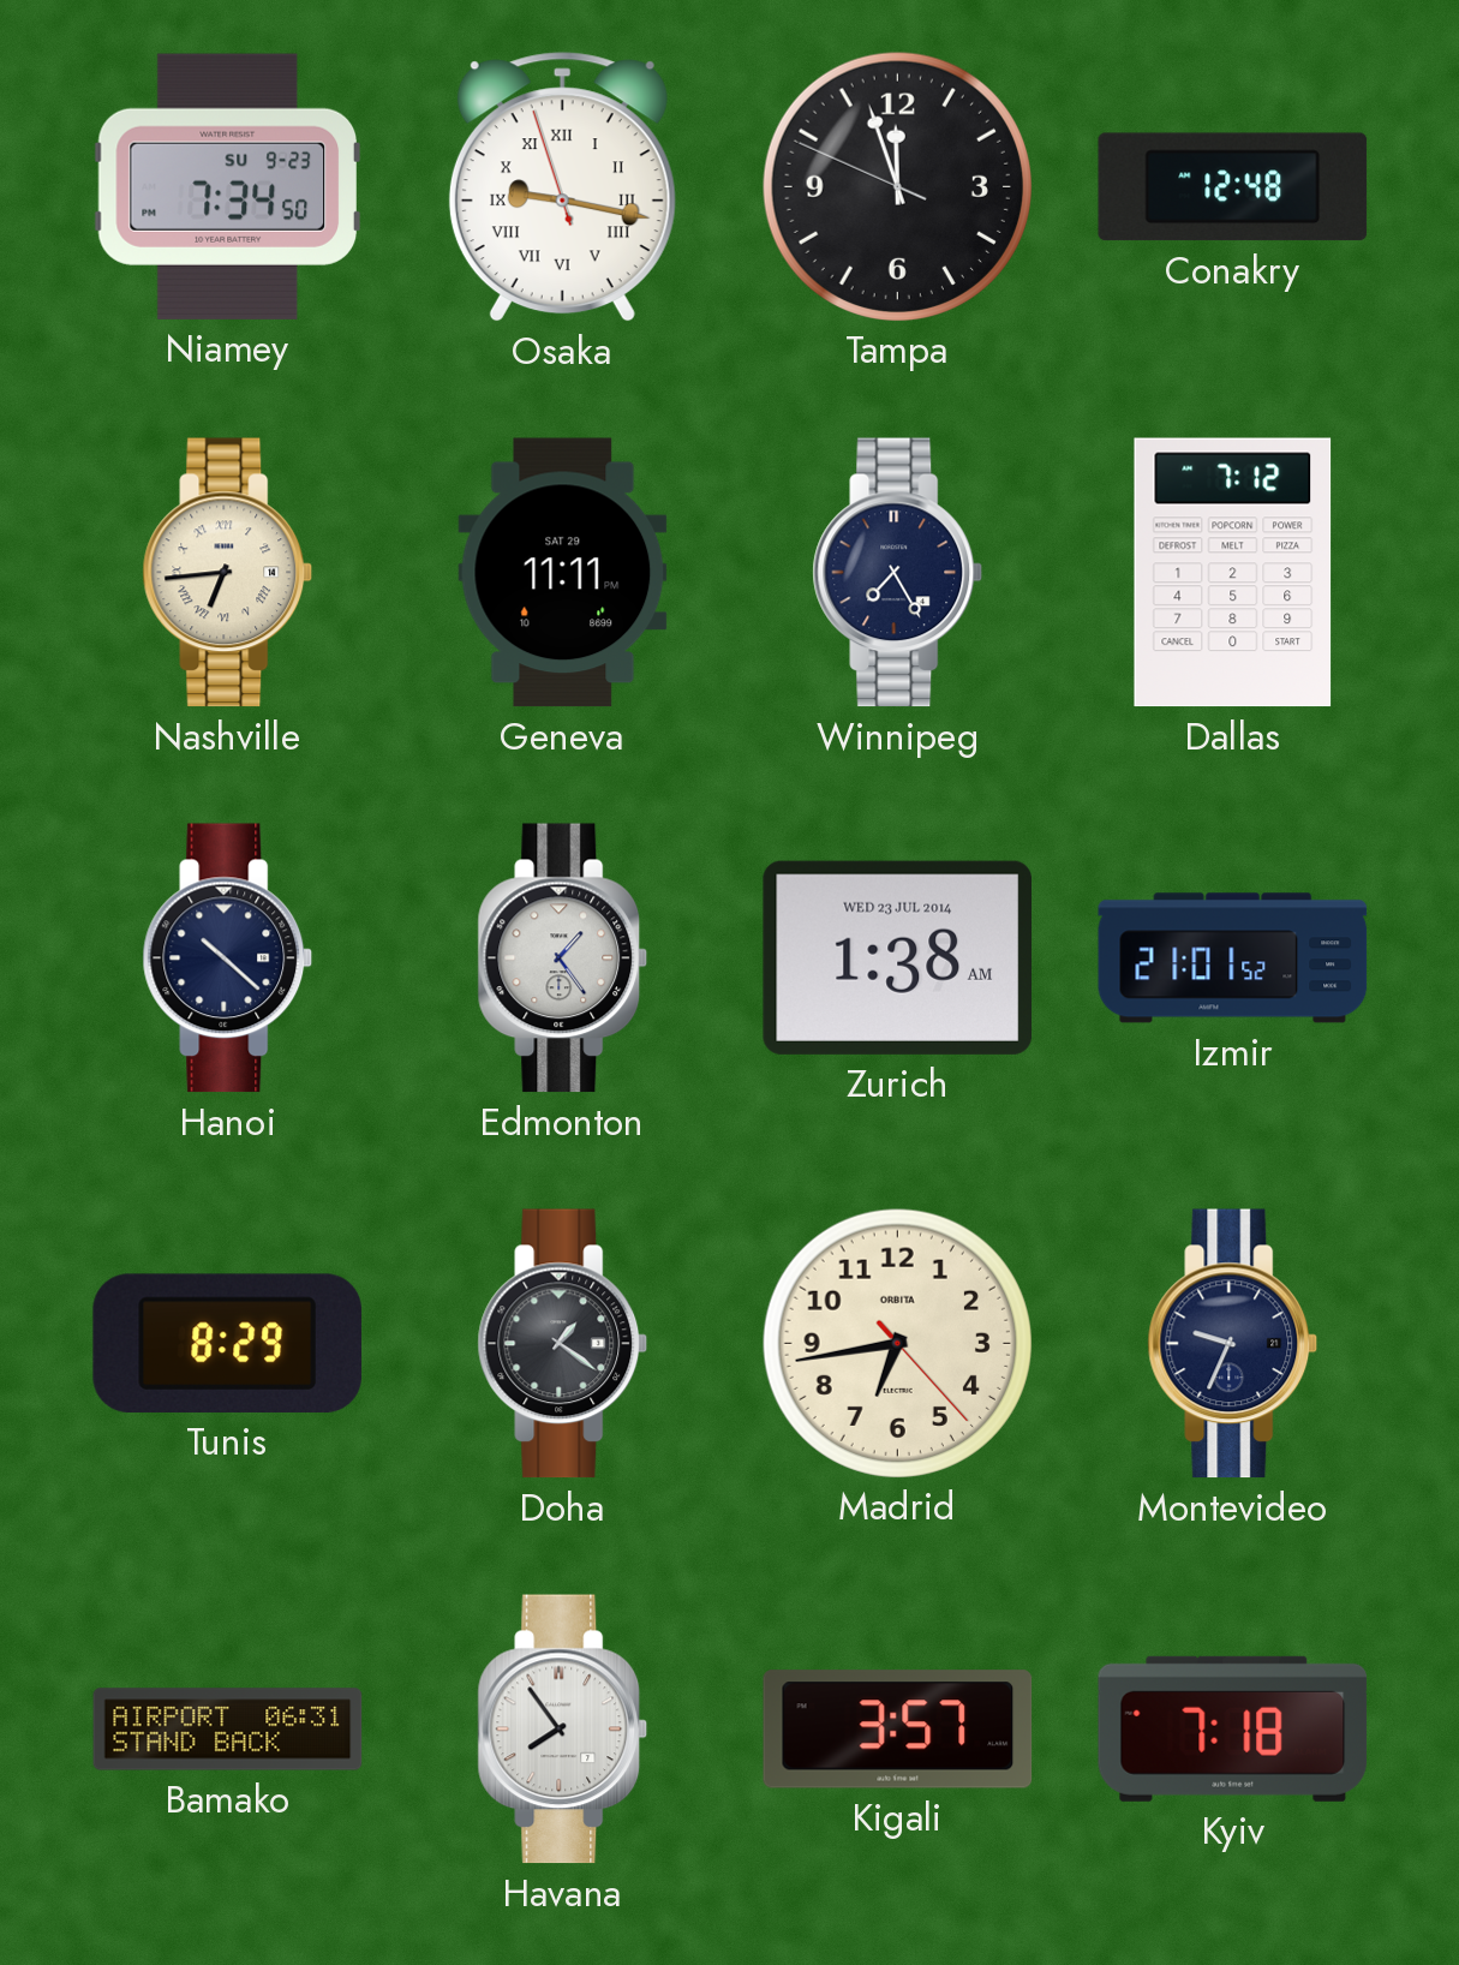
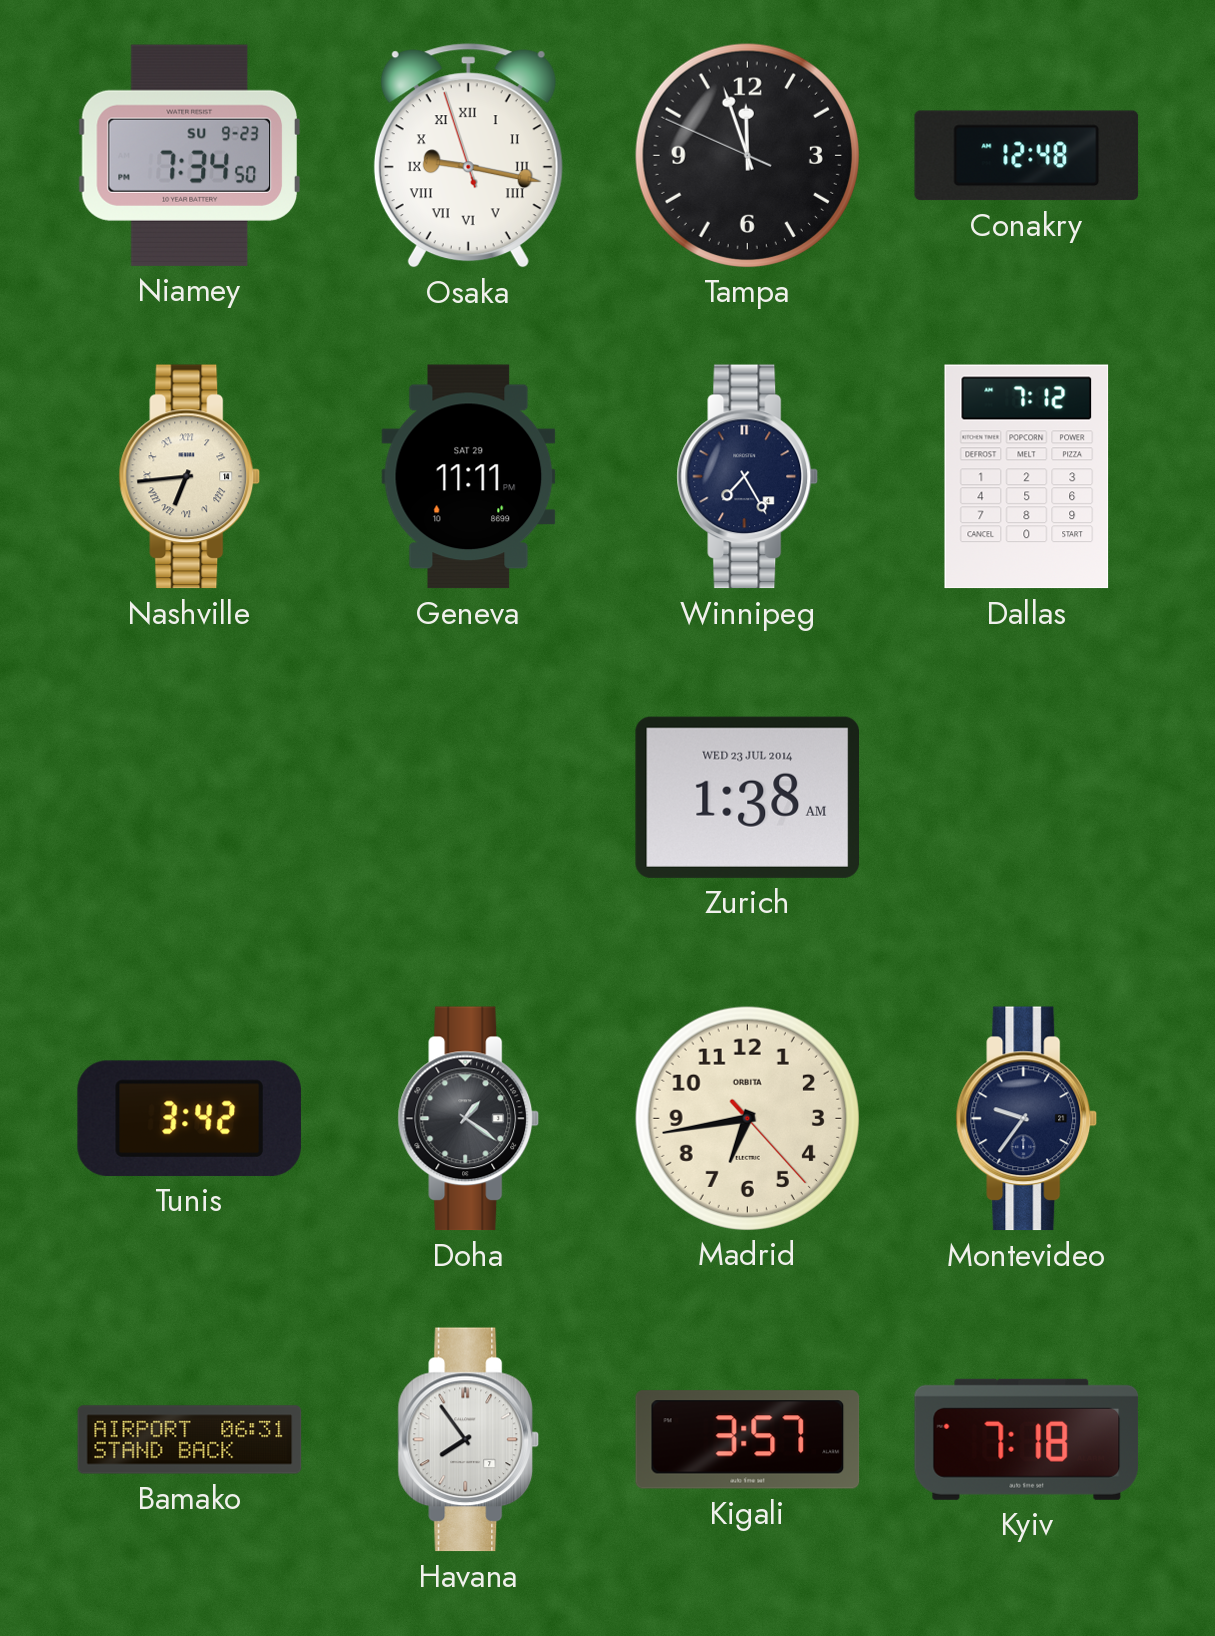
Hanoi: 10:22 -> none
Edmonton: 1:24 -> none
Izmir: 21:01 -> none
Tunis: 8:29 -> 3:42
Montevideo: 9:34 -> 9:36
